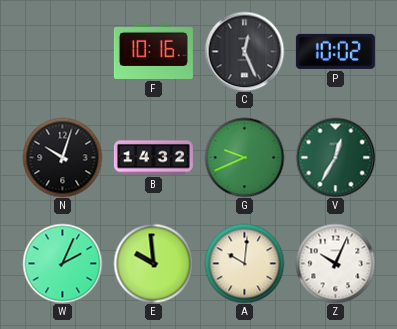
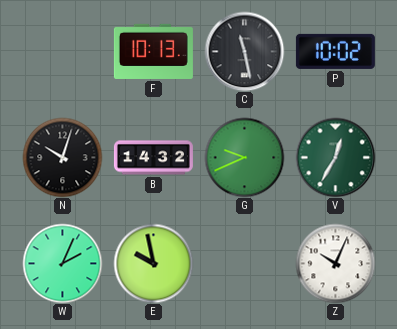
F: 10:16 -> 10:13
C: 12:26 -> 11:28
E: 9:59 -> 9:58
A: 10:01 -> none
